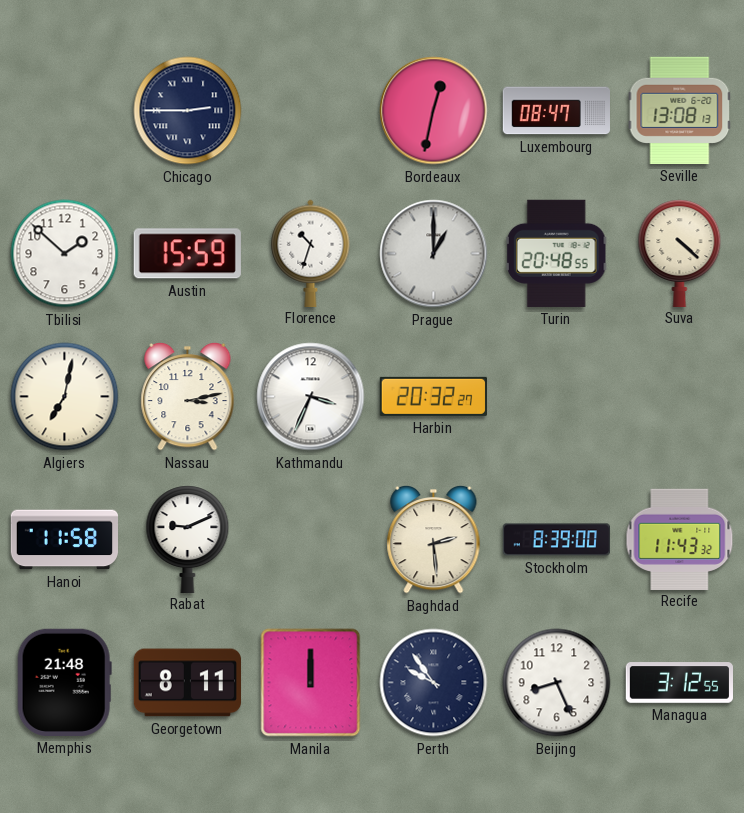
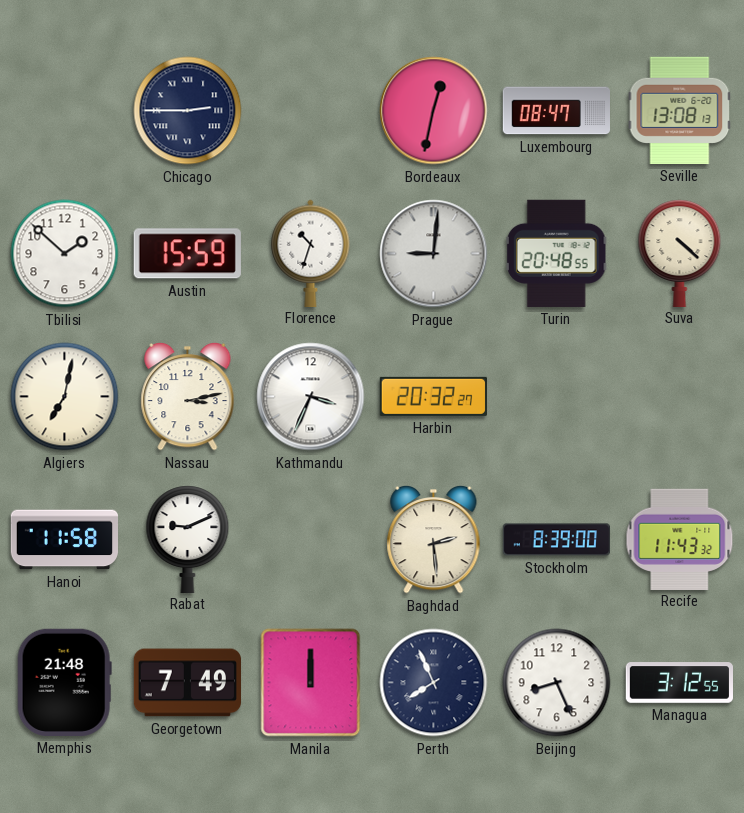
Prague: 1:00 -> 9:01
Georgetown: 8:11 -> 7:49
Perth: 9:54 -> 7:56
